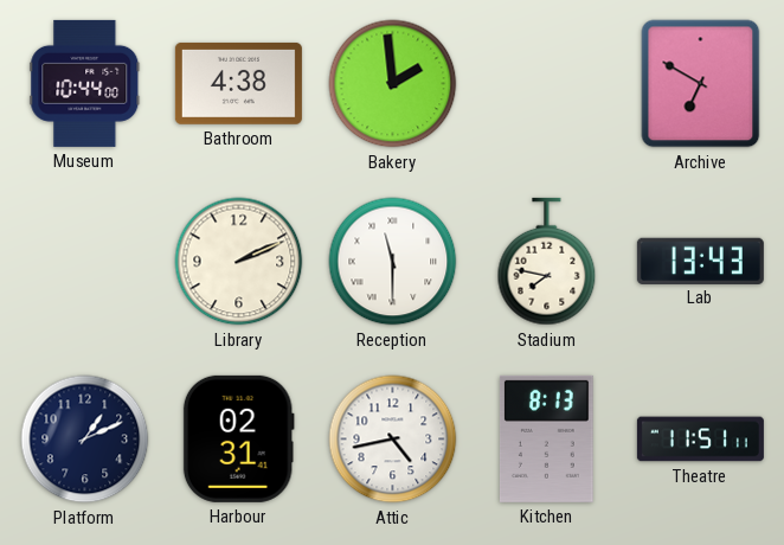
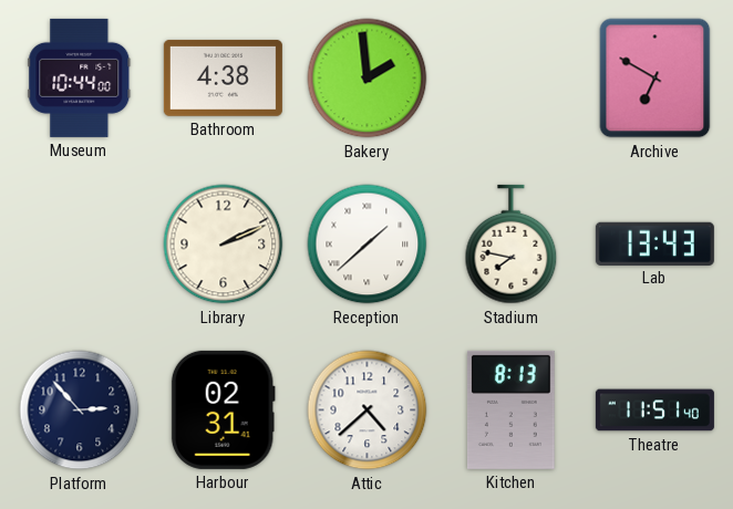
Reception: 11:30 -> 1:38
Platform: 1:11 -> 2:53
Attic: 4:43 -> 4:38
Theatre: 11:51:11 -> 11:51:40
